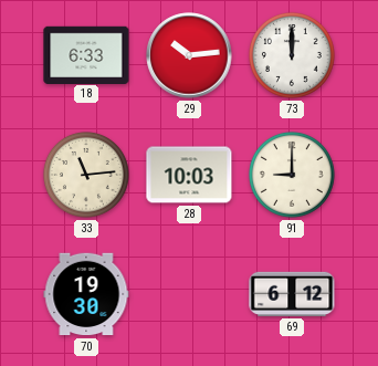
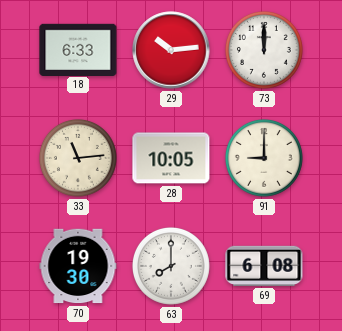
28: 10:03 -> 10:05
63: none -> 8:00
69: 6:12 -> 6:08
